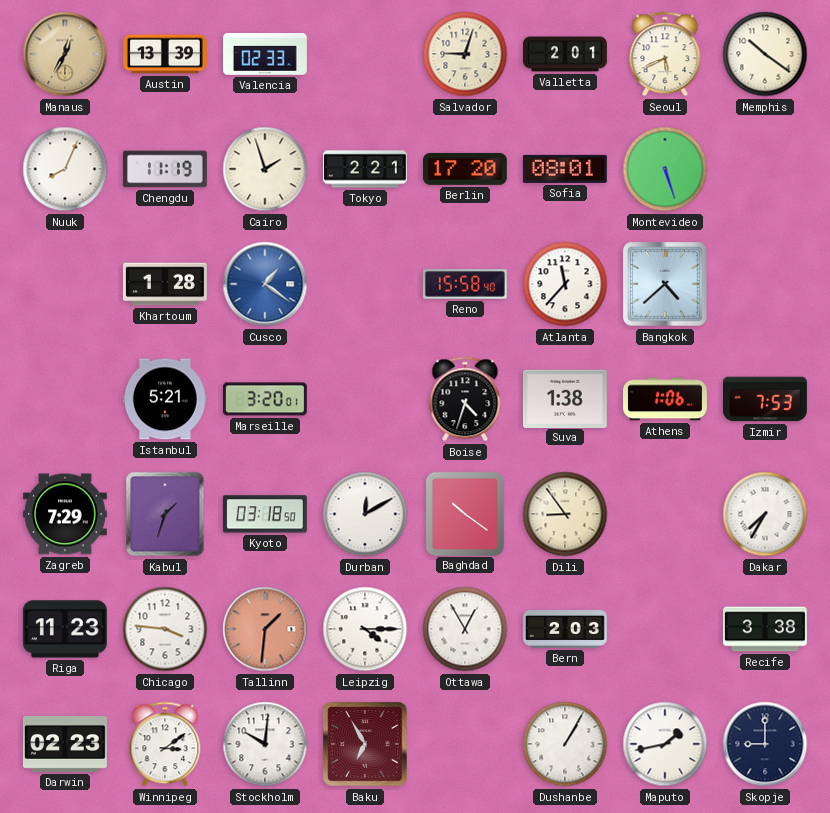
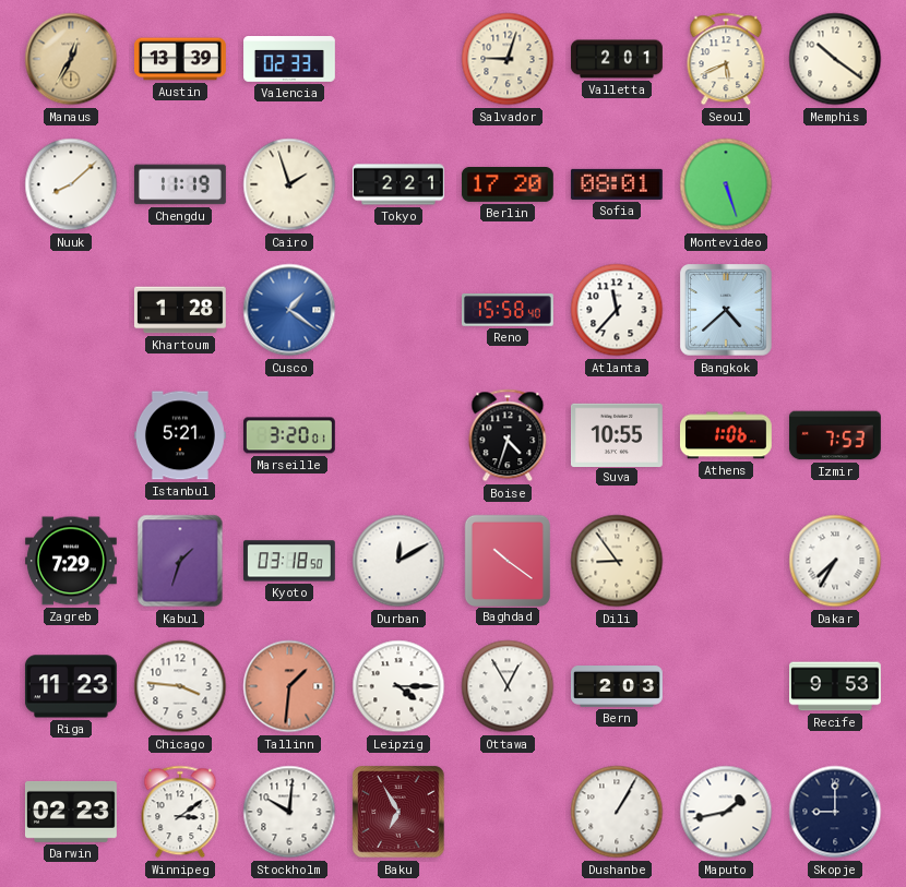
Nuuk: 8:04 -> 8:08
Suva: 1:38 -> 10:55
Recife: 3:38 -> 9:53
